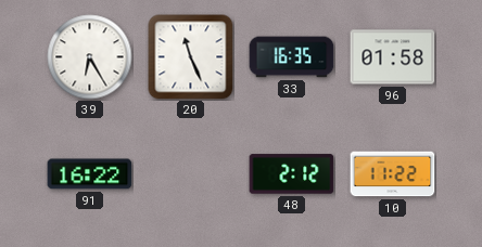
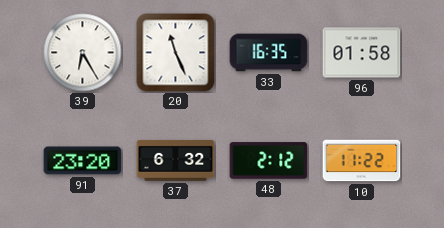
91: 16:22 -> 23:20
37: none -> 6:32
